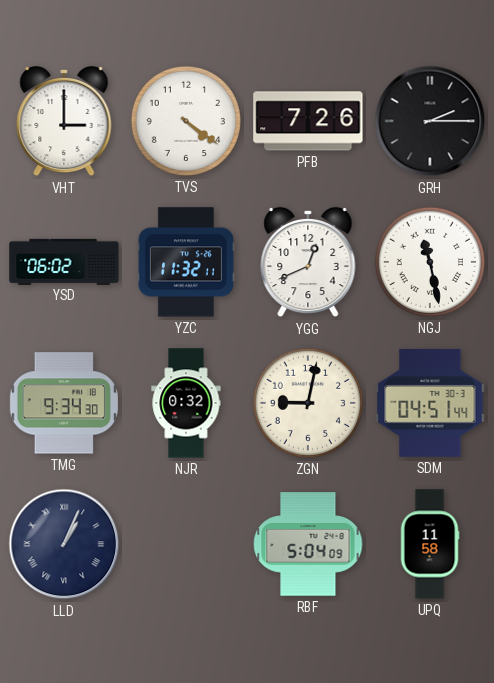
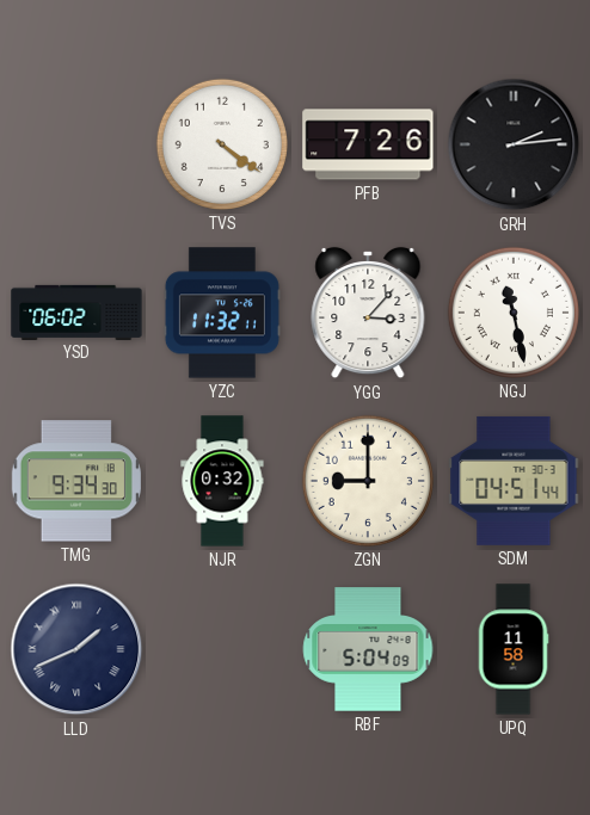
VHT: 3:00 -> none
GRH: 2:15 -> 2:14
YGG: 12:41 -> 3:07
ZGN: 9:02 -> 9:00
LLD: 1:04 -> 1:41
